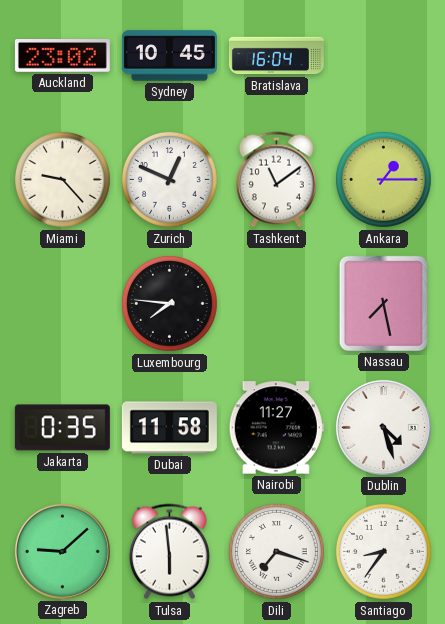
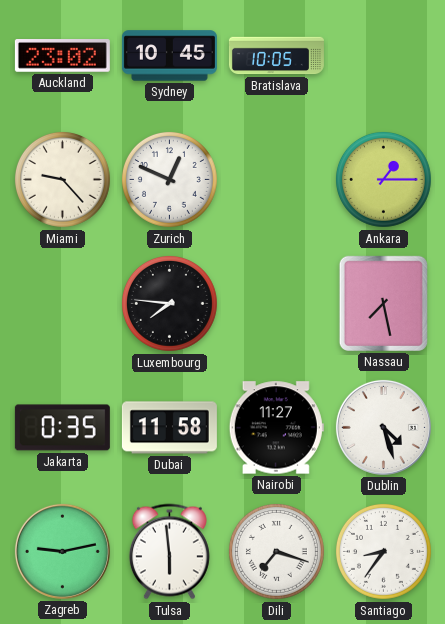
Bratislava: 16:04 -> 10:05
Tashkent: 11:09 -> none
Zagreb: 9:08 -> 9:13
